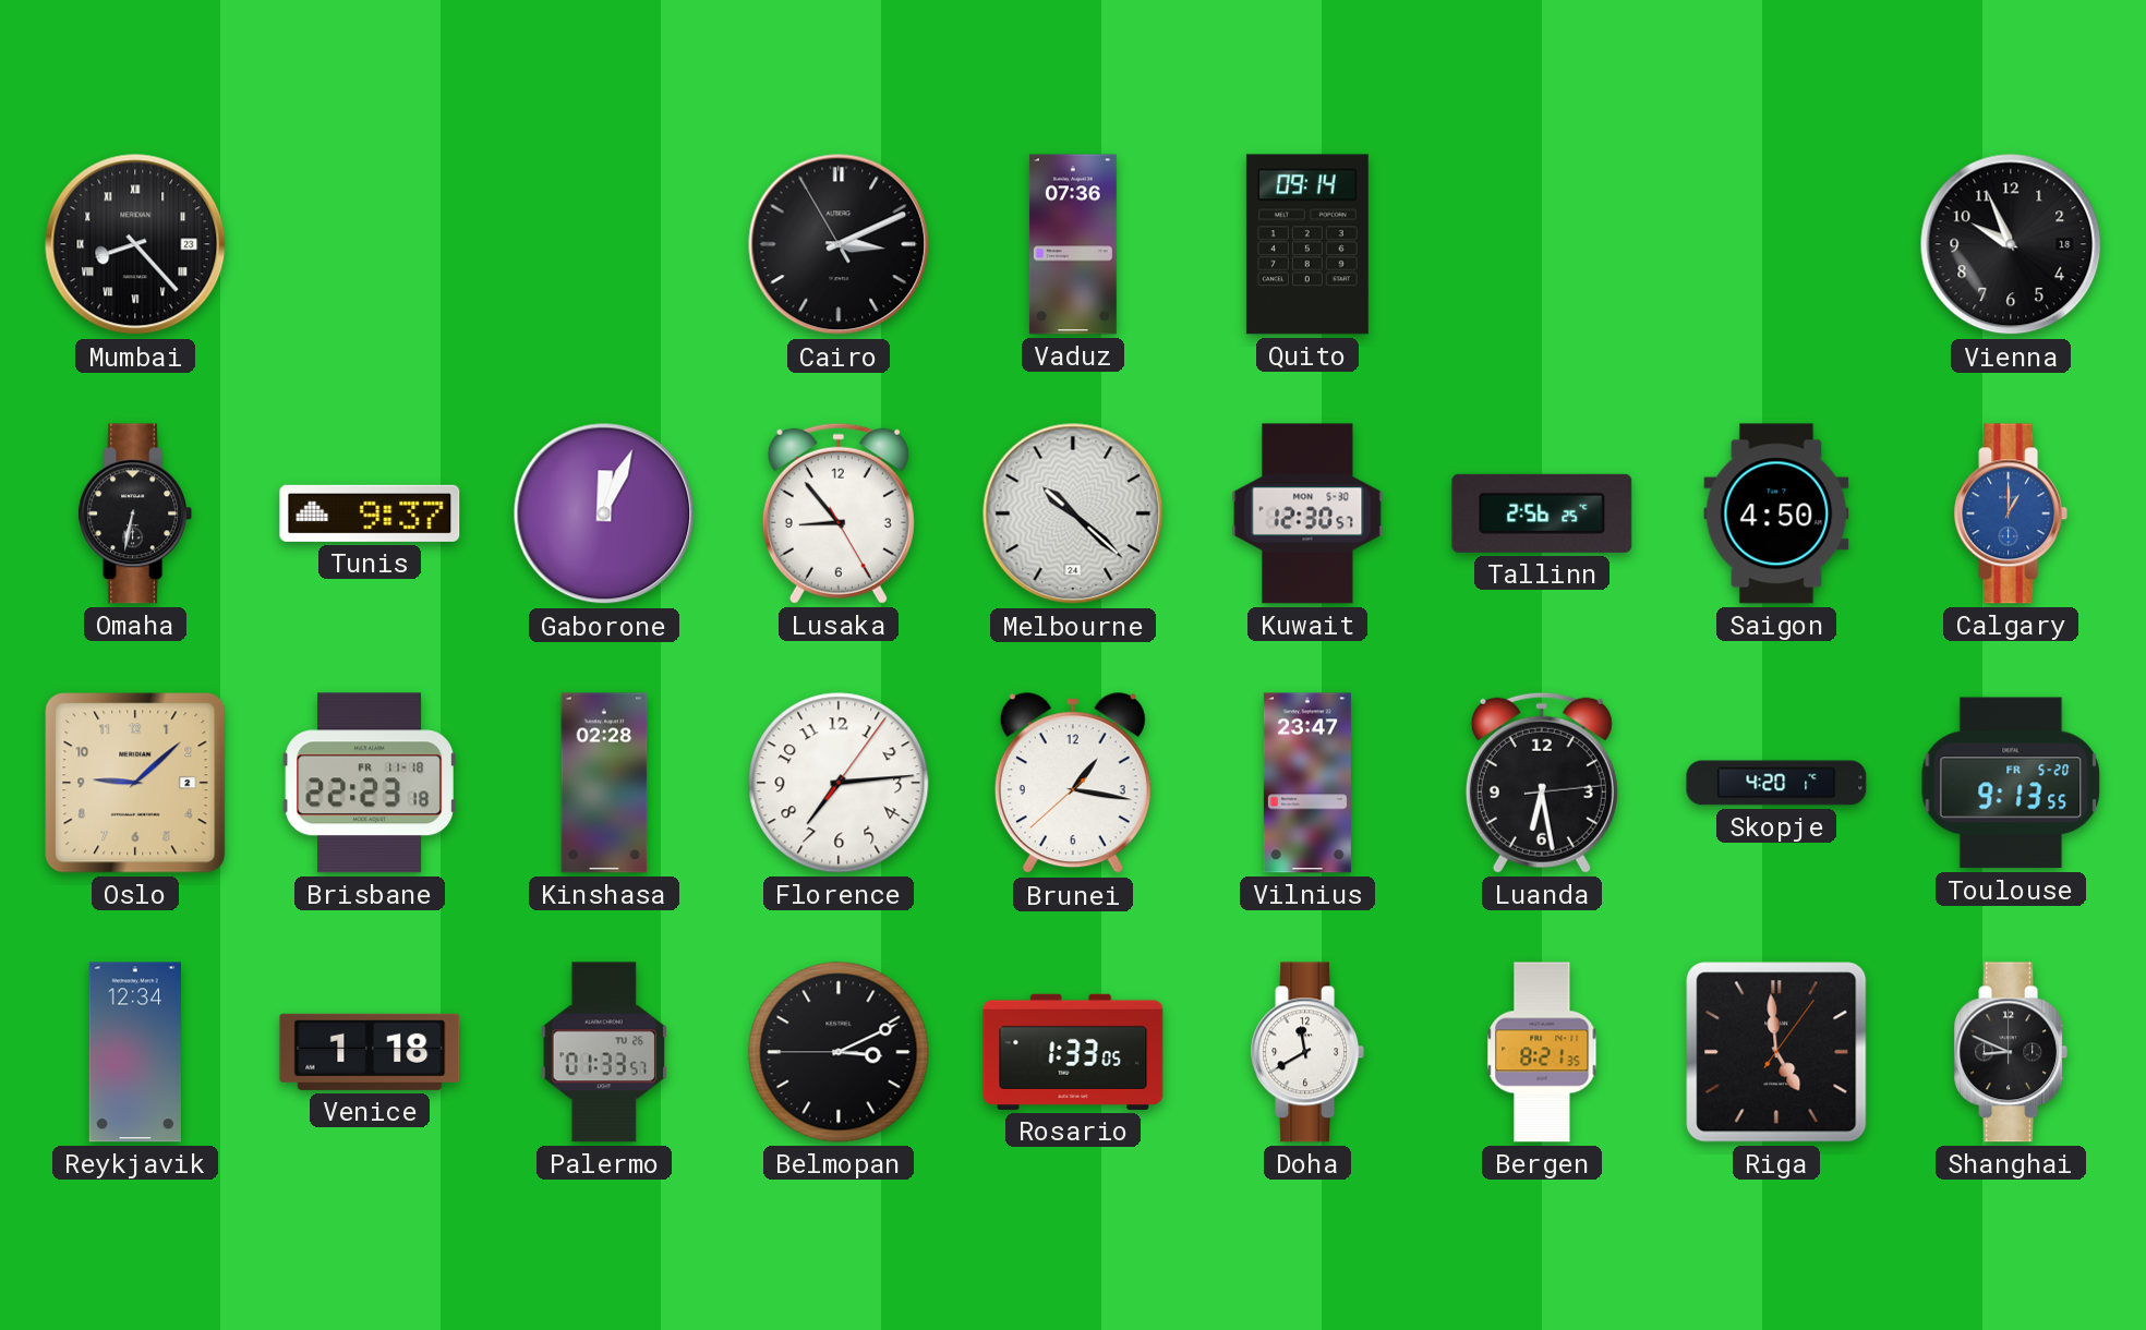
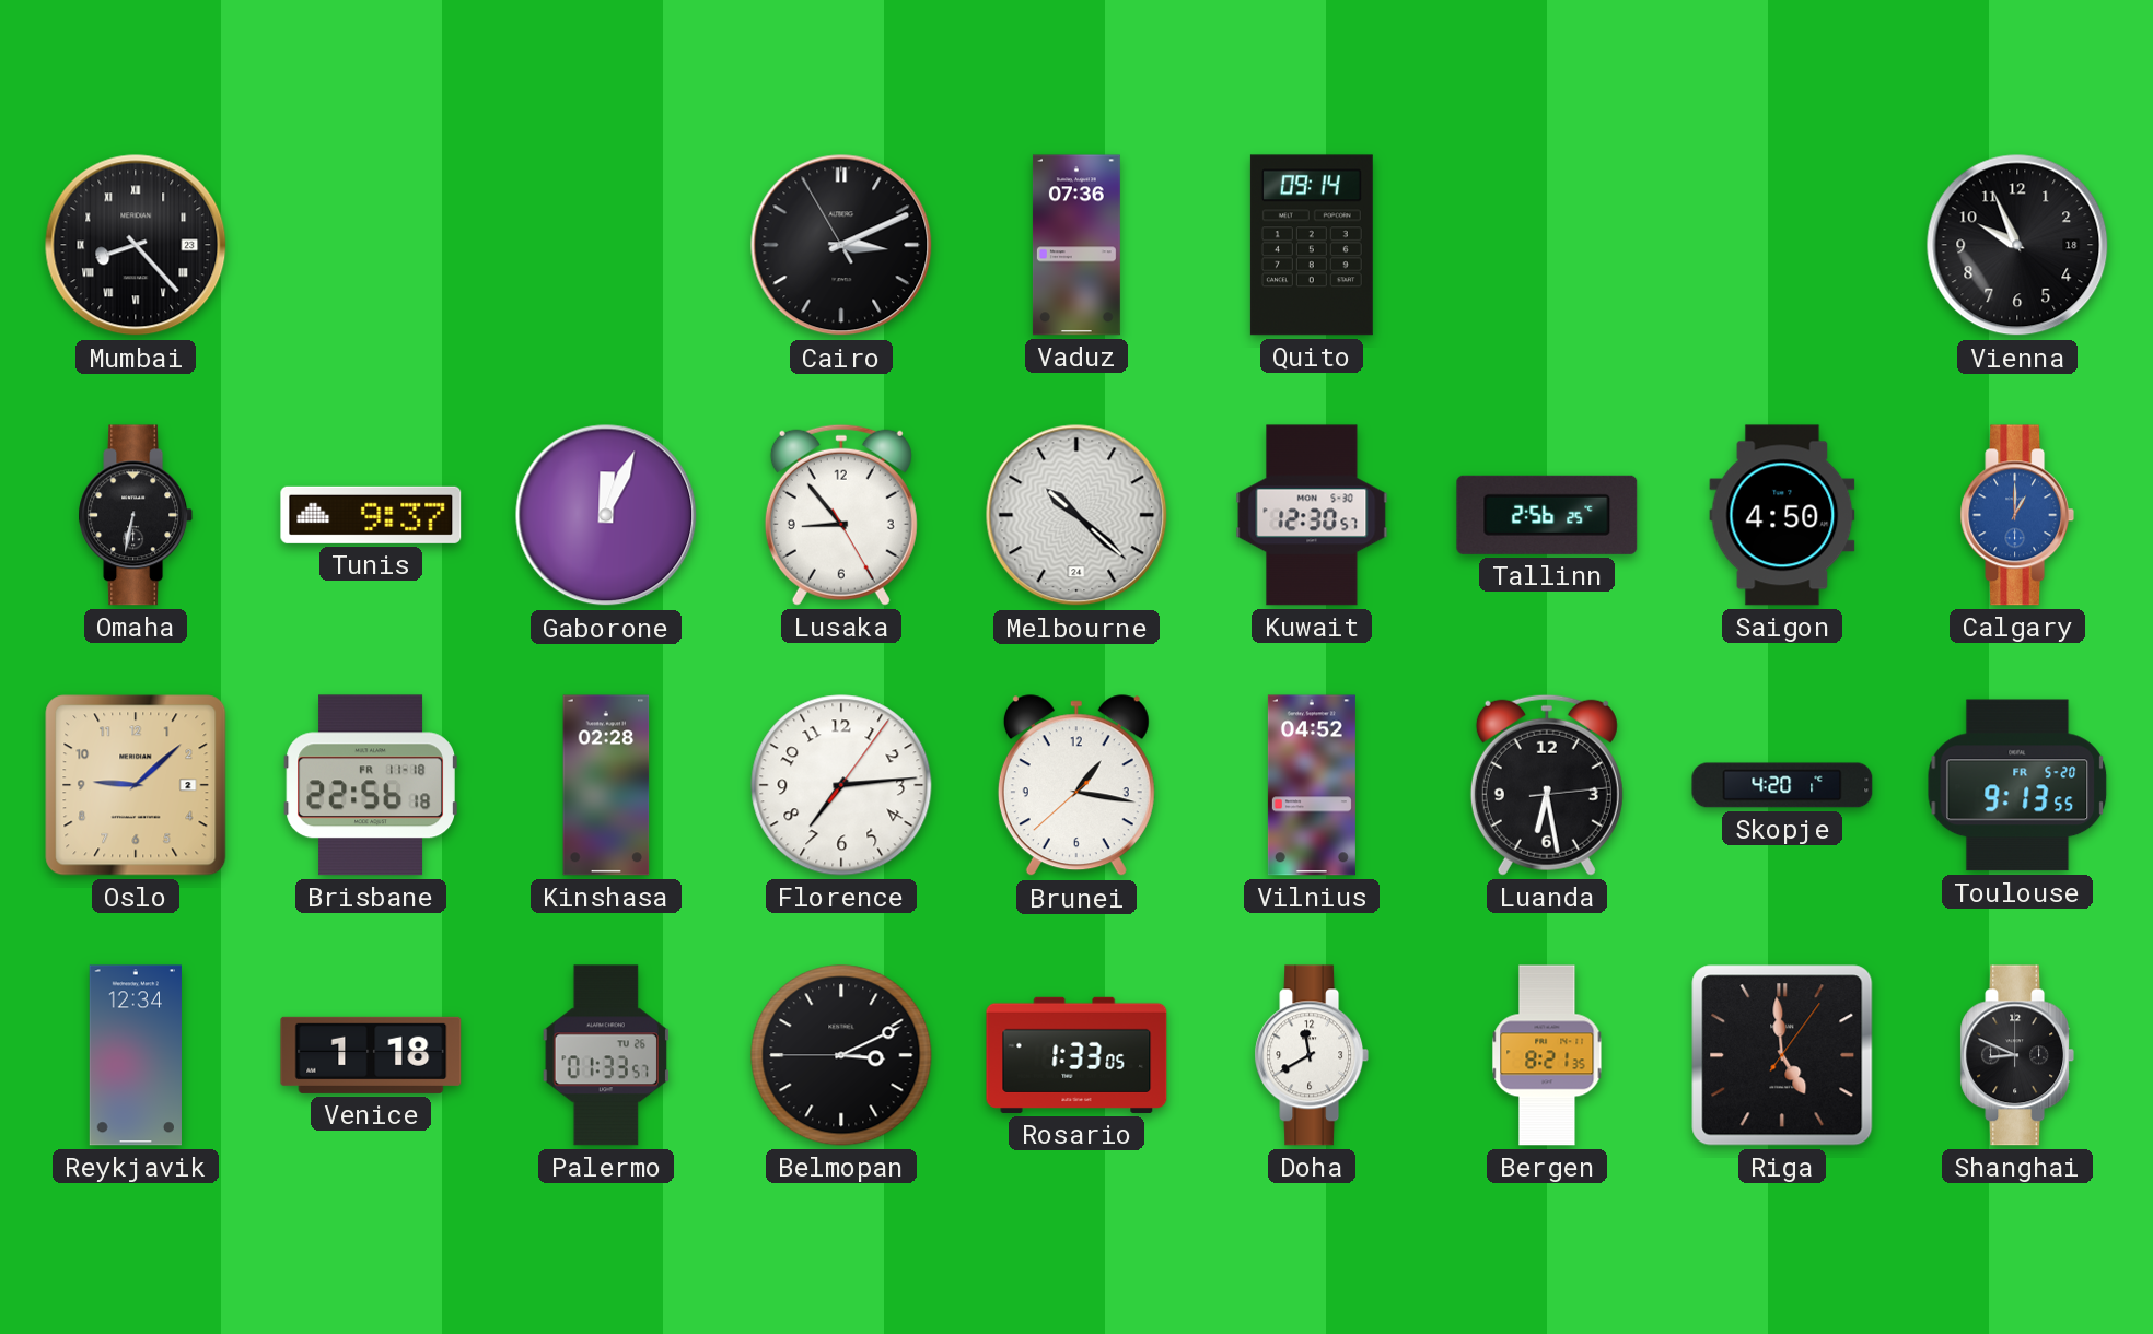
Brisbane: 22:23 -> 22:56
Vilnius: 23:47 -> 04:52
